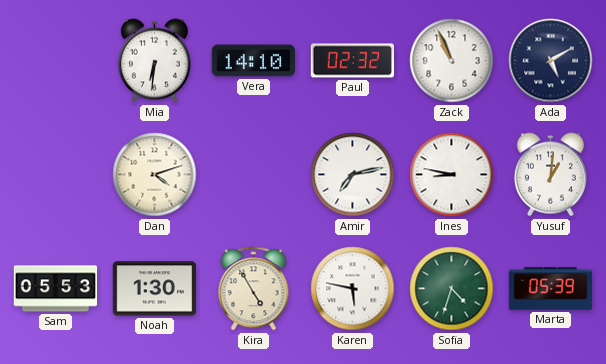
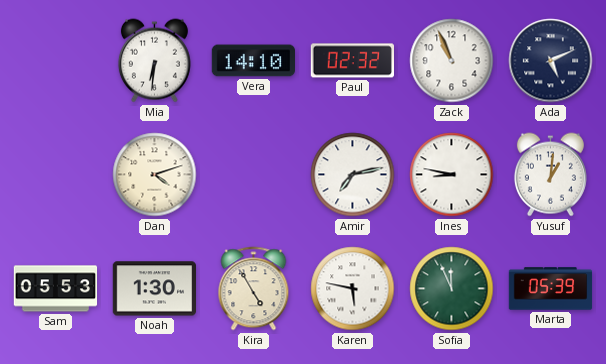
Ada: 5:10 -> 5:11
Sofia: 4:33 -> 11:56
